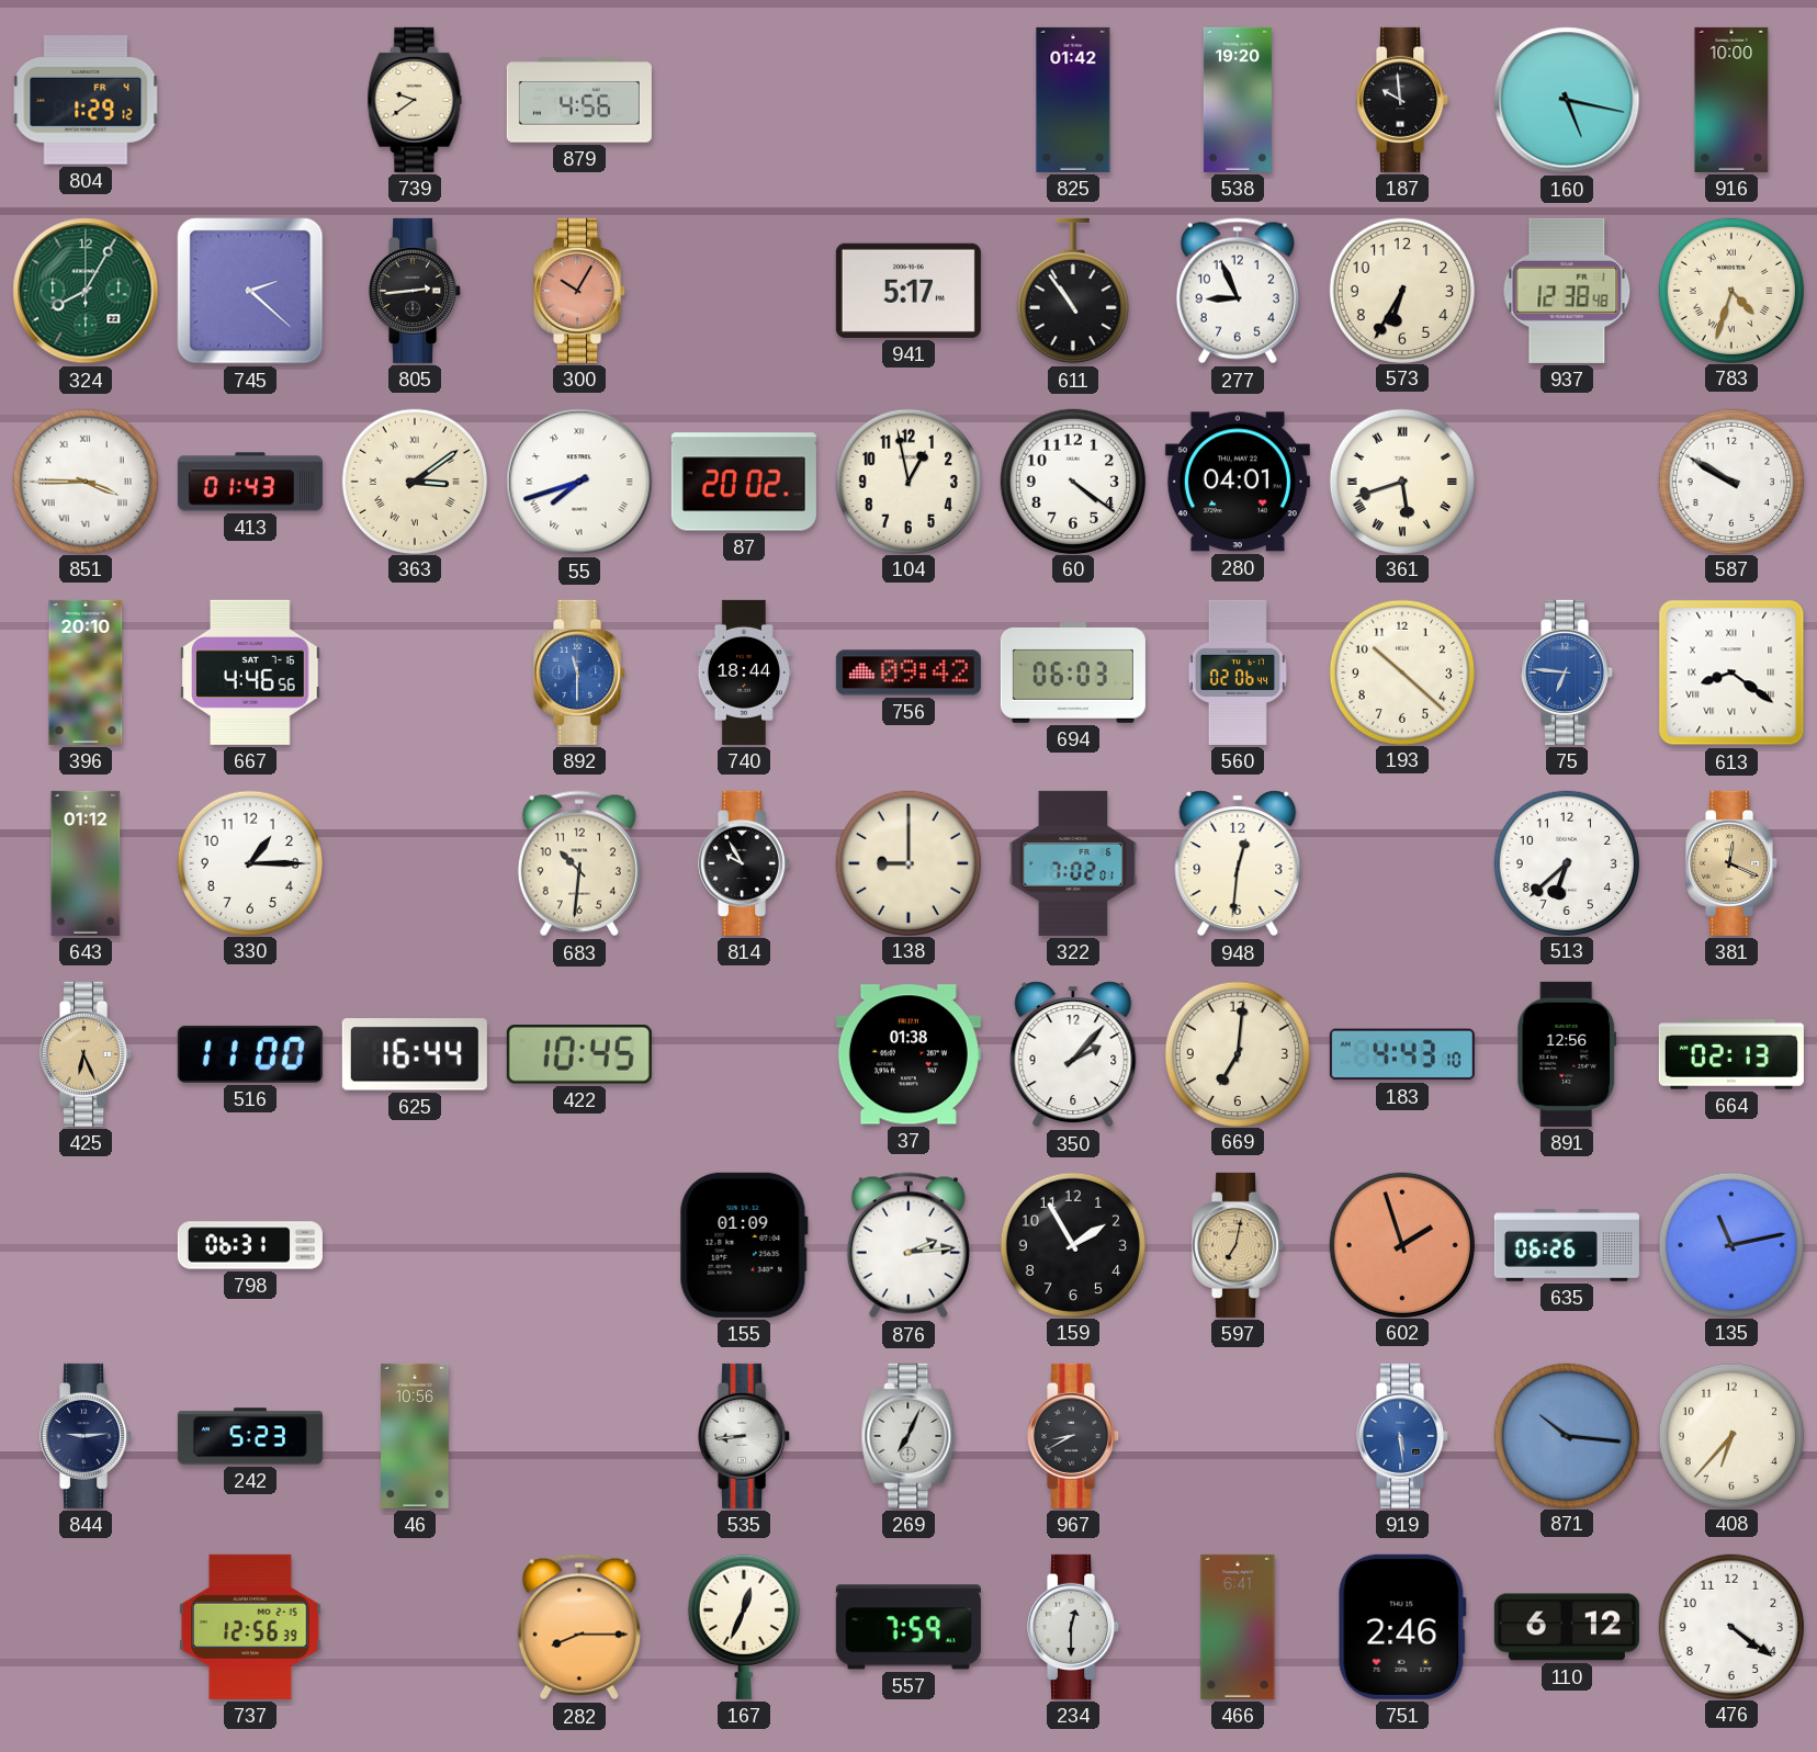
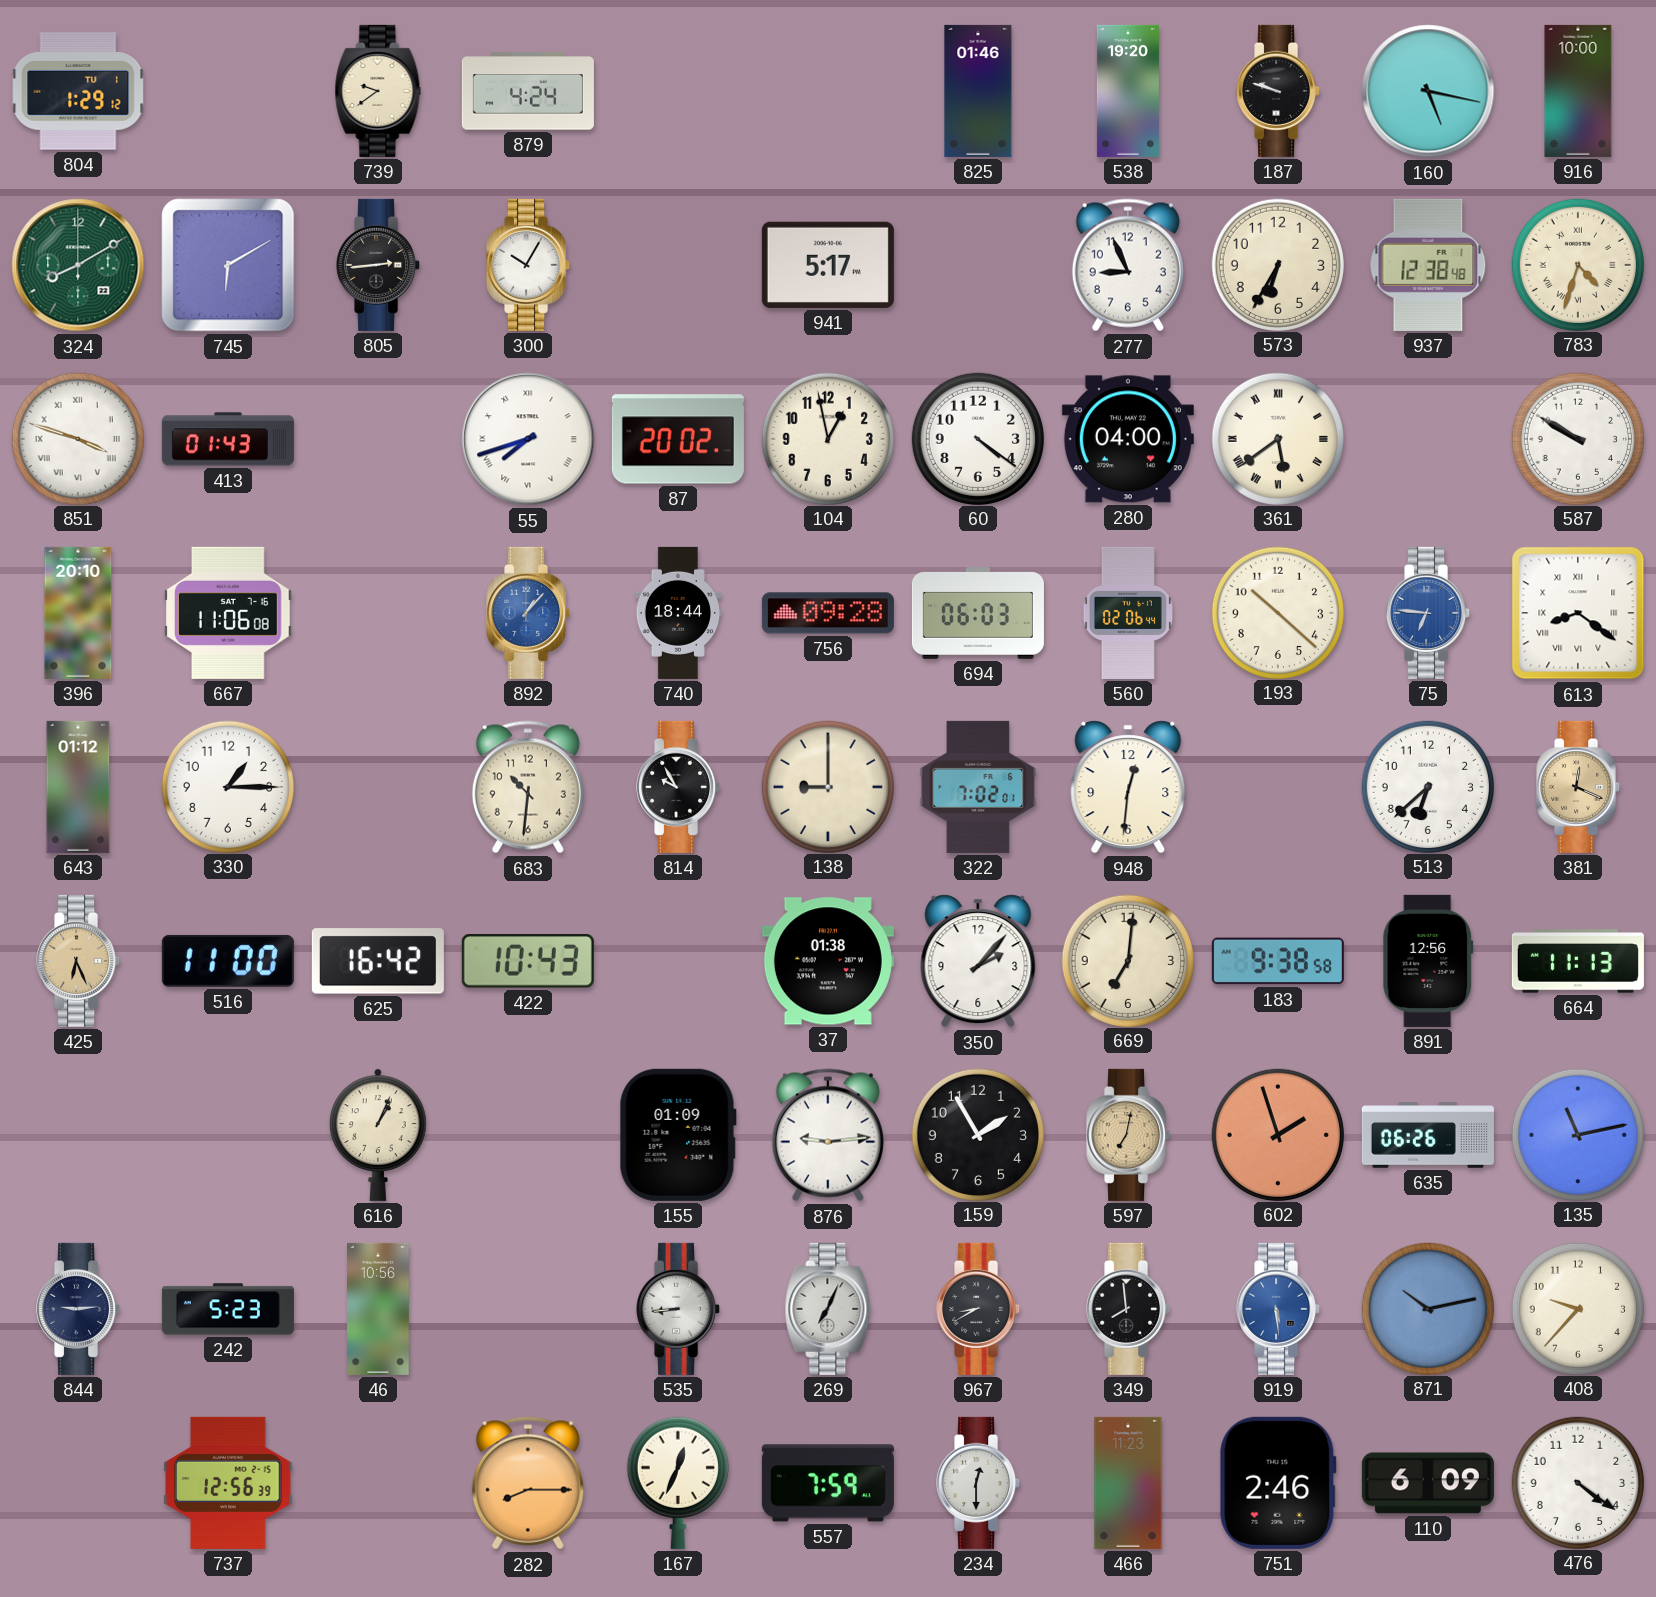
804 date: FR 4 -> TU 1
879: 4:56 -> 4:24
825: 01:42 -> 01:46
187: 9:59 -> 9:48
324: 8:05 -> 8:10
745: 2:22 -> 6:10
300 dial: salmon -> white
611: 10:54 -> none
851: 3:45 -> 3:48
363: 3:09 -> none
280: 04:01 -> 04:00
361: 5:42 -> 5:39
667: 4:46 -> 11:06
892: 11:30 -> 1:07
756: 09:42 -> 09:28
625: 16:44 -> 16:42
422: 10:45 -> 10:43
183: 4:43 -> 9:38
664: 02:13 -> 11:13
798: 06:31 -> none
616: none -> 1:04
876: 2:14 -> 9:14
349: none -> 7:59
871: 10:16 -> 10:13
408: 6:37 -> 9:37
466: 6:41 -> 11:23
110: 6:12 -> 6:09
